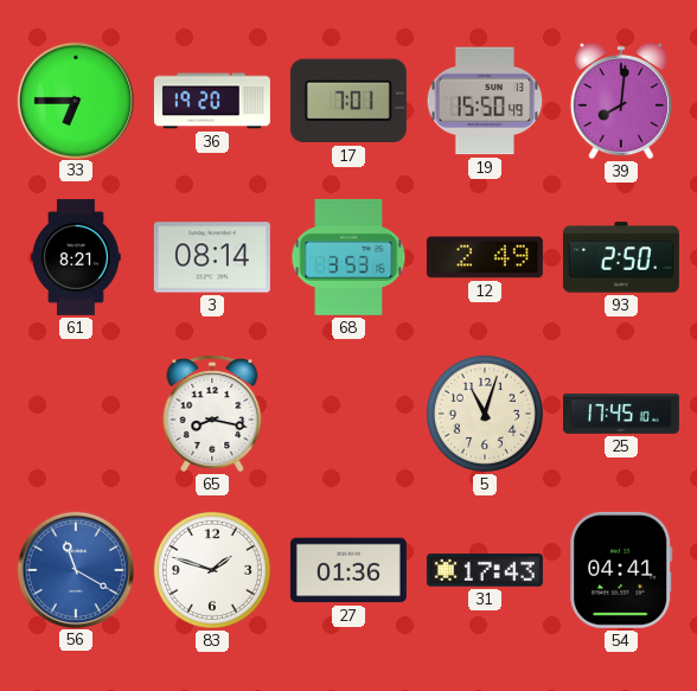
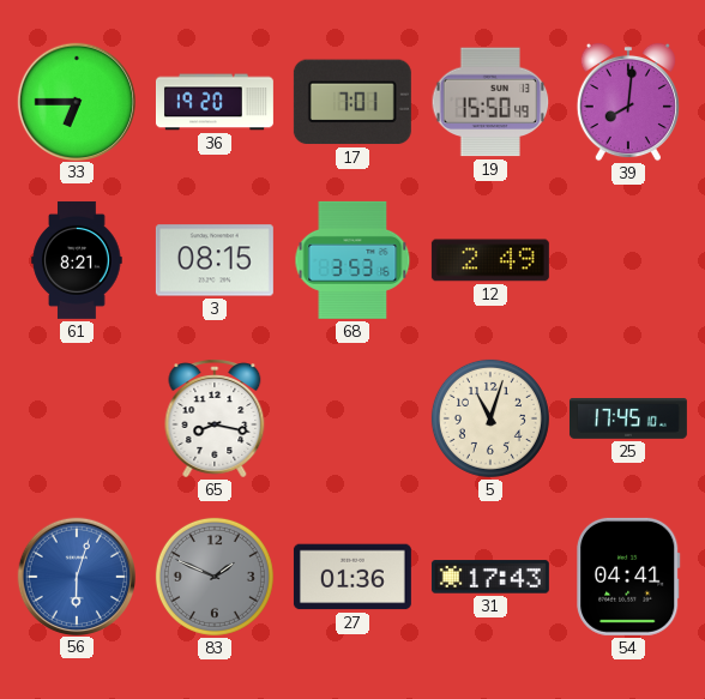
3: 08:14 -> 08:15
93: 2:50 -> none
56: 11:20 -> 6:03
83: 1:48 -> 1:49
83 dial: white -> grey
